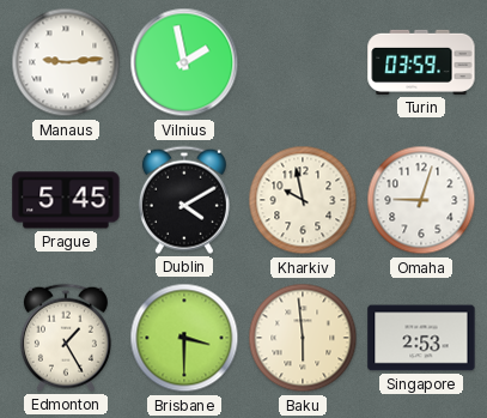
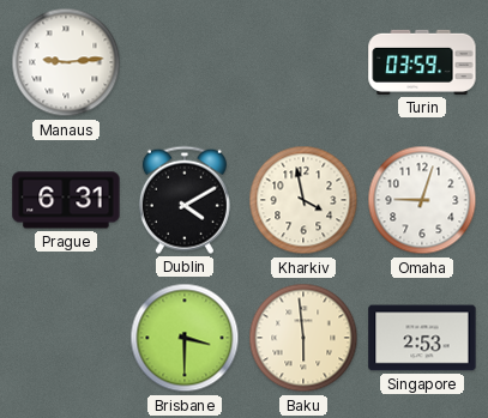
Vilnius: 1:58 -> none
Prague: 5:45 -> 6:31
Kharkiv: 9:58 -> 3:58
Edmonton: 1:25 -> none
